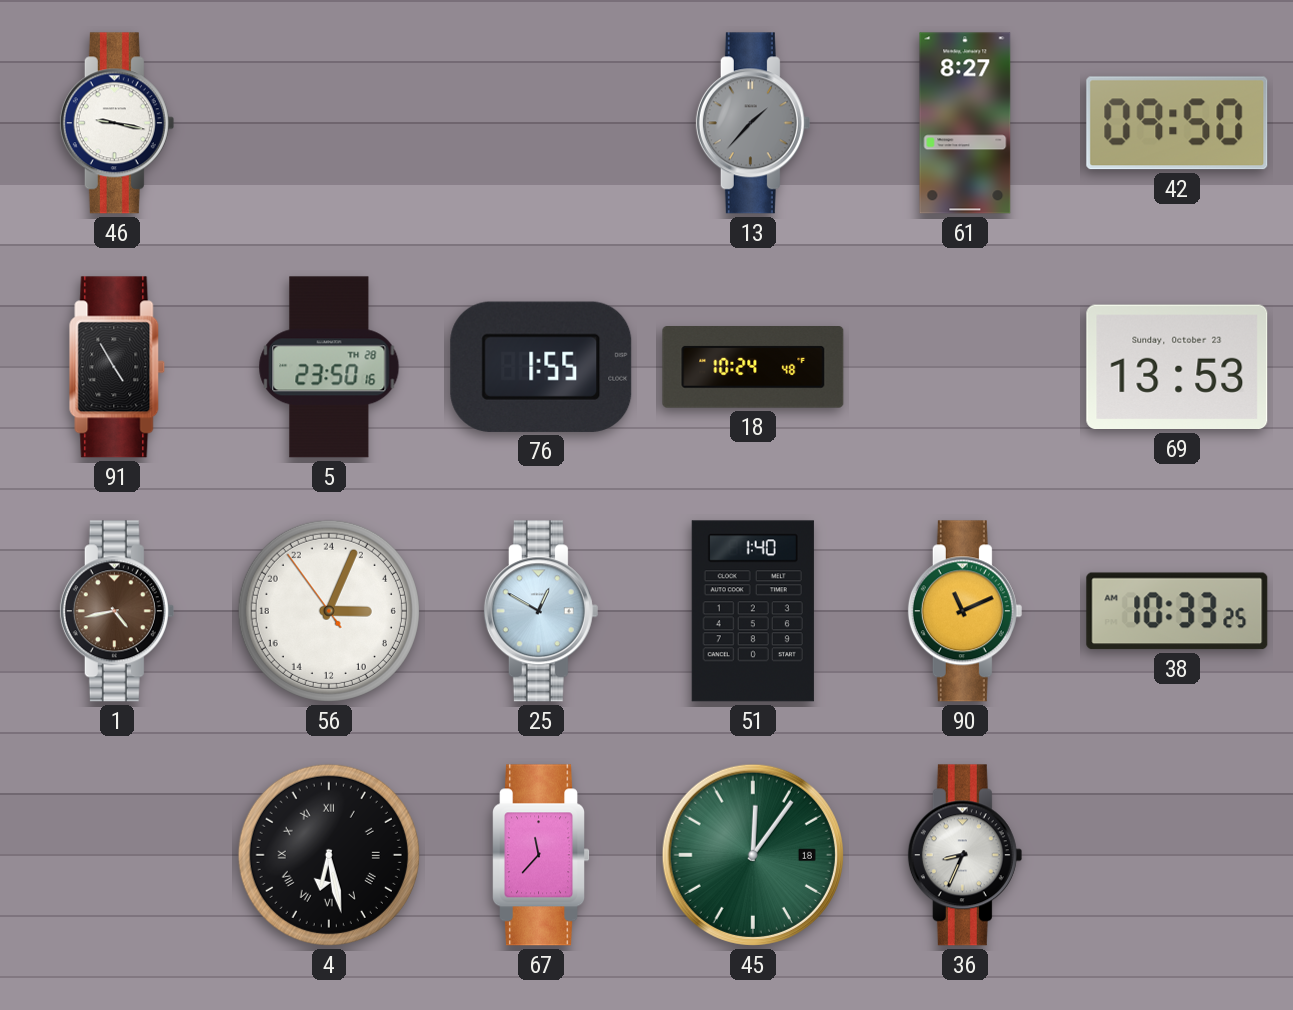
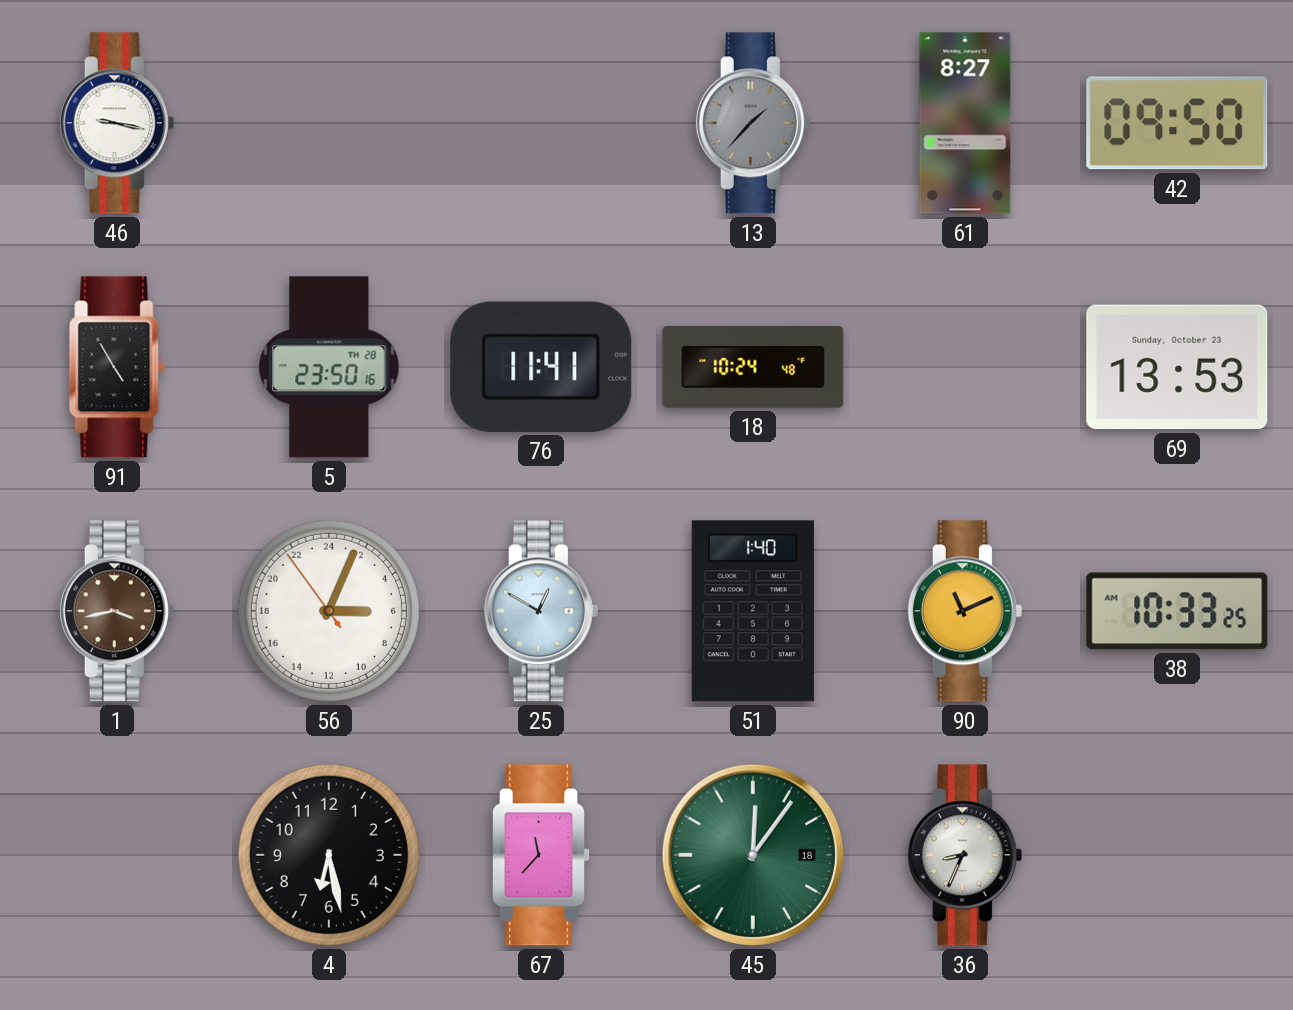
76: 1:55 -> 11:41
1: 4:43 -> 3:43
4 numerals: Roman -> Arabic
